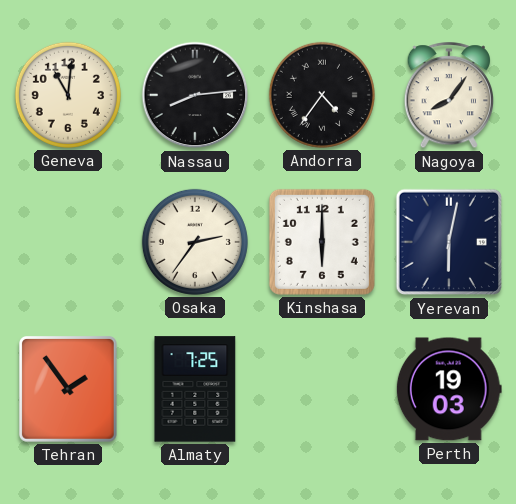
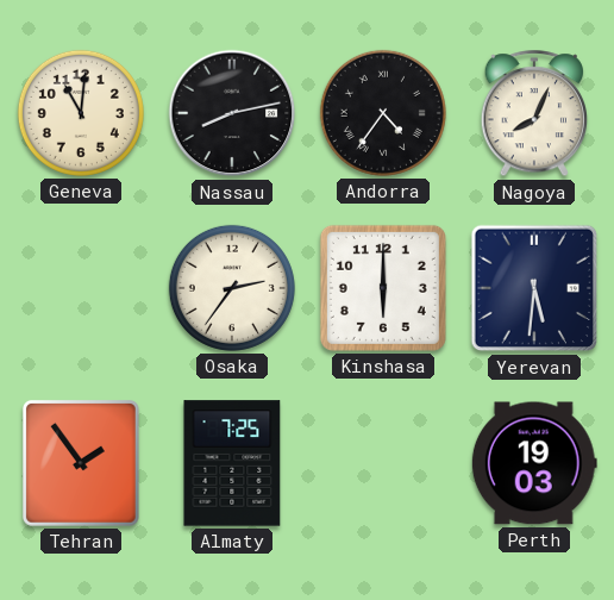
Nassau: 8:14 -> 8:13
Nagoya: 8:06 -> 8:04
Yerevan: 6:02 -> 5:31
